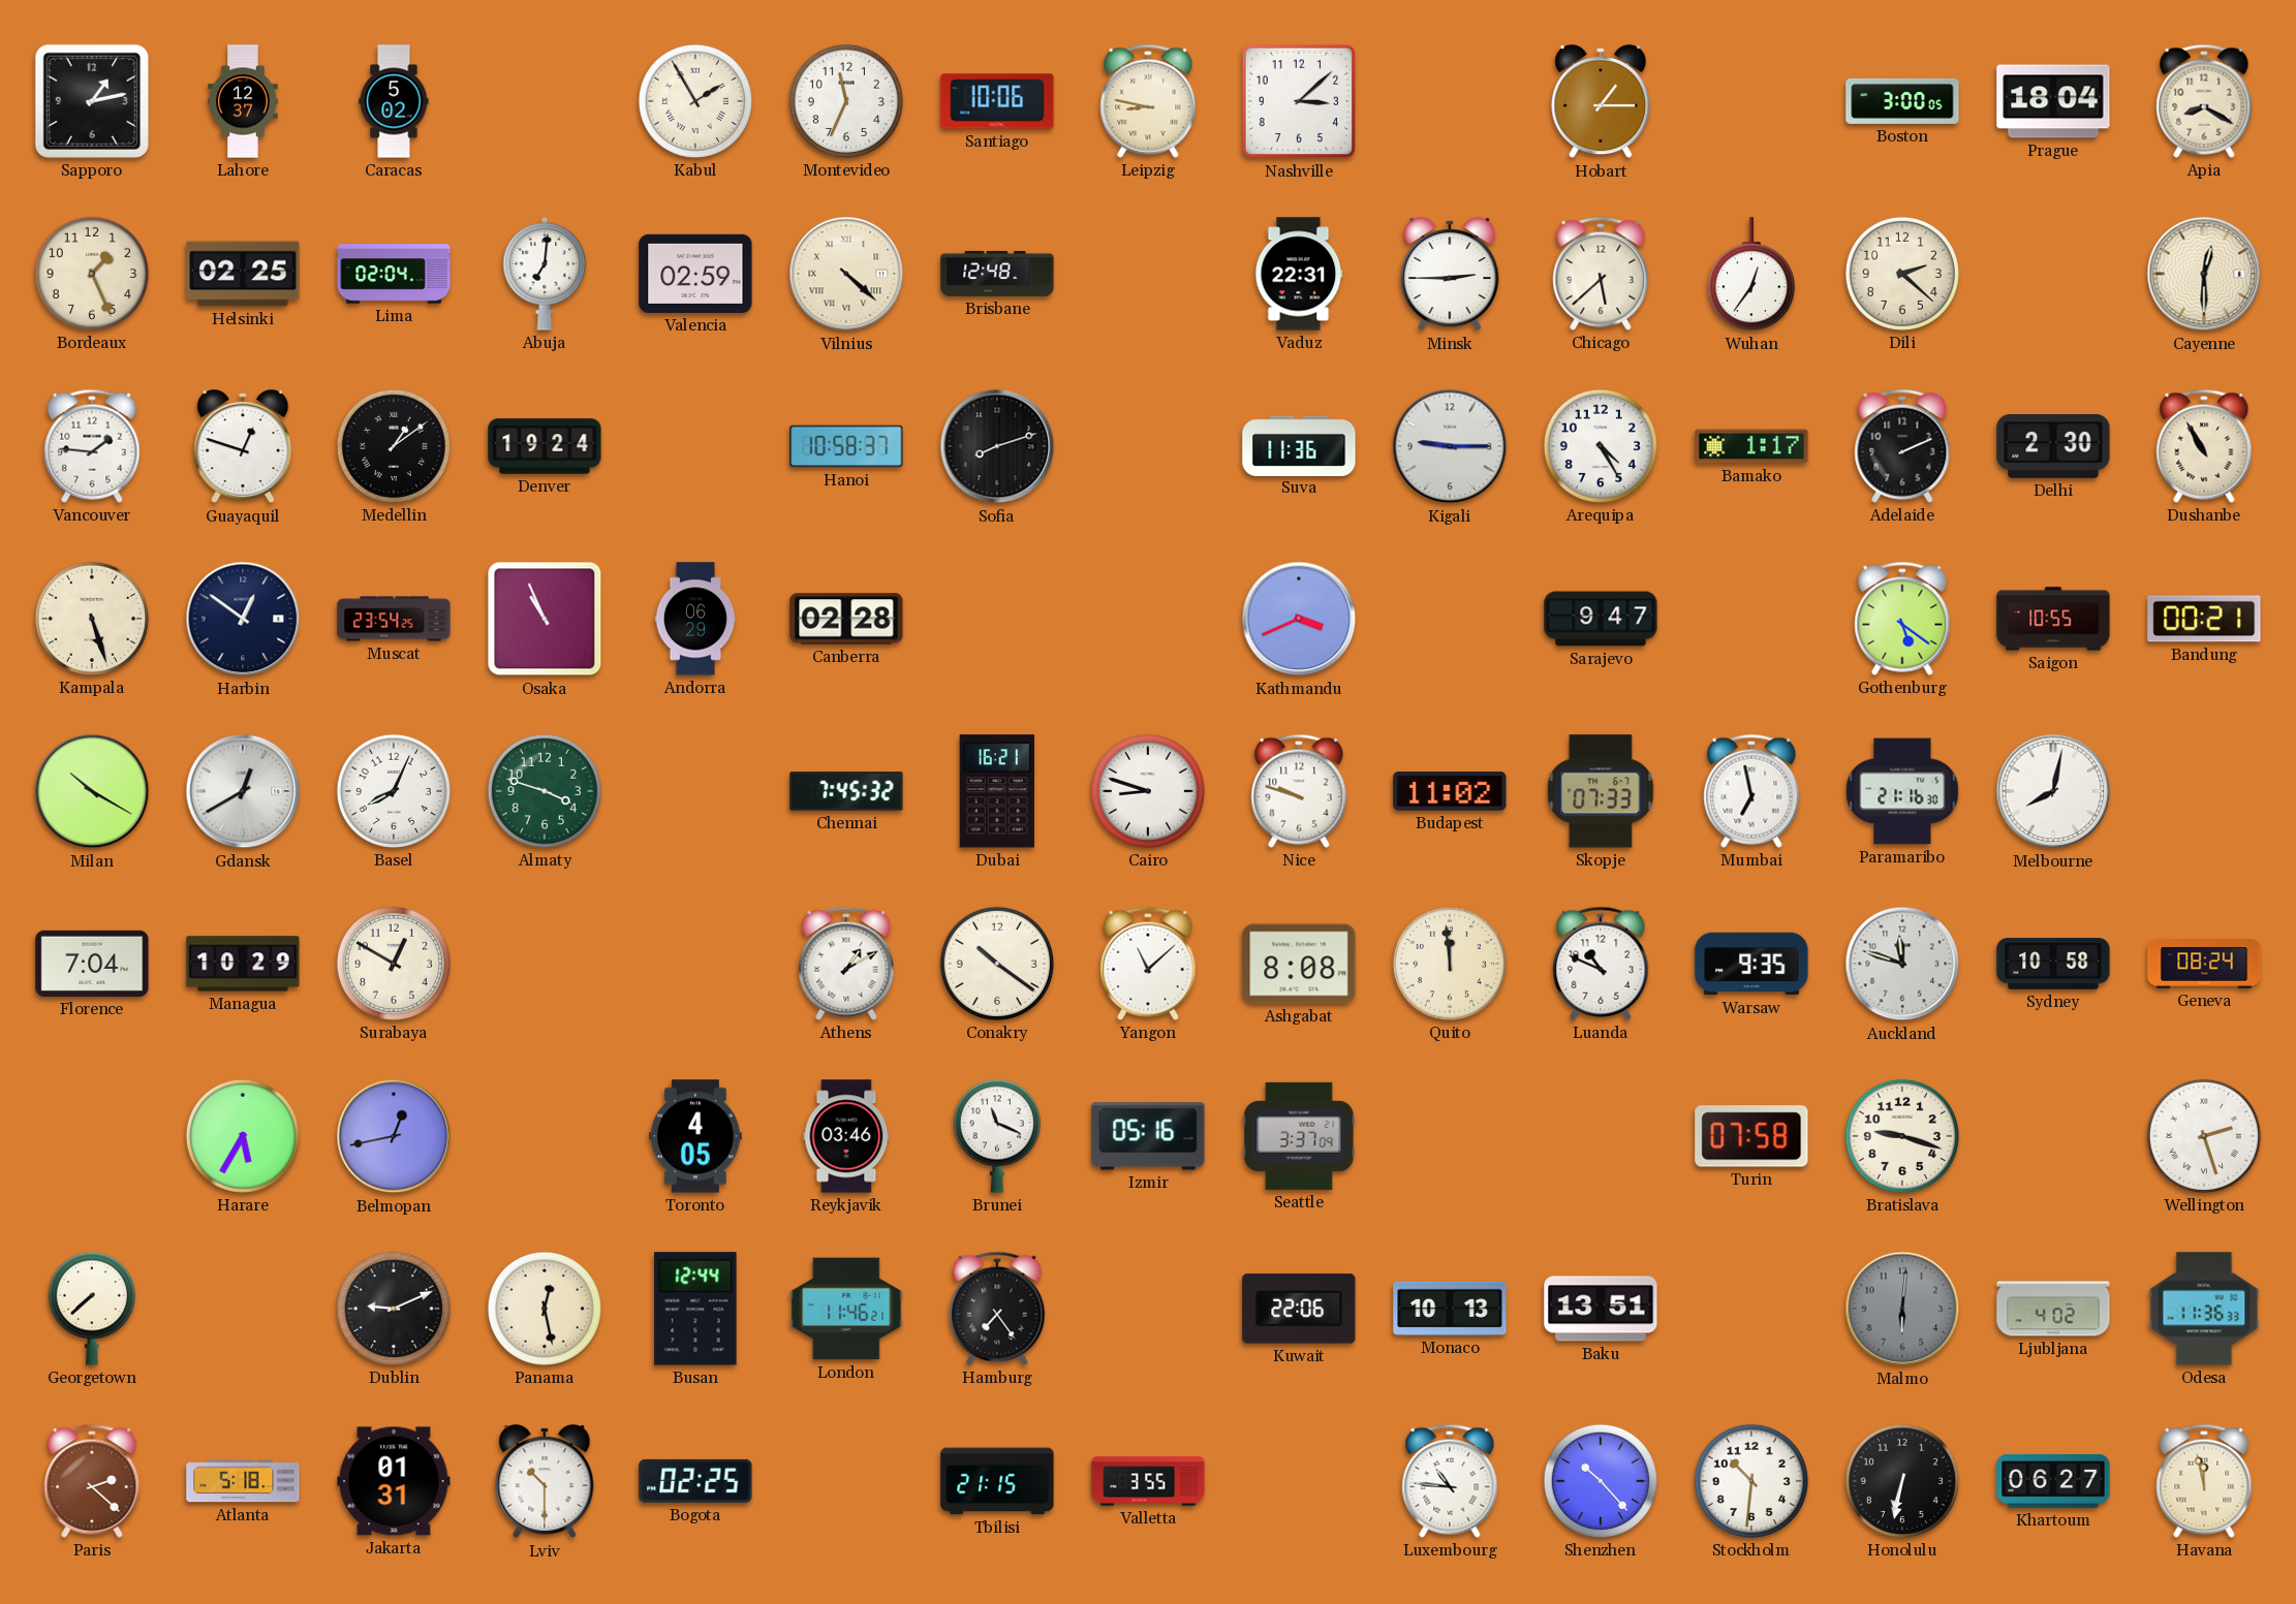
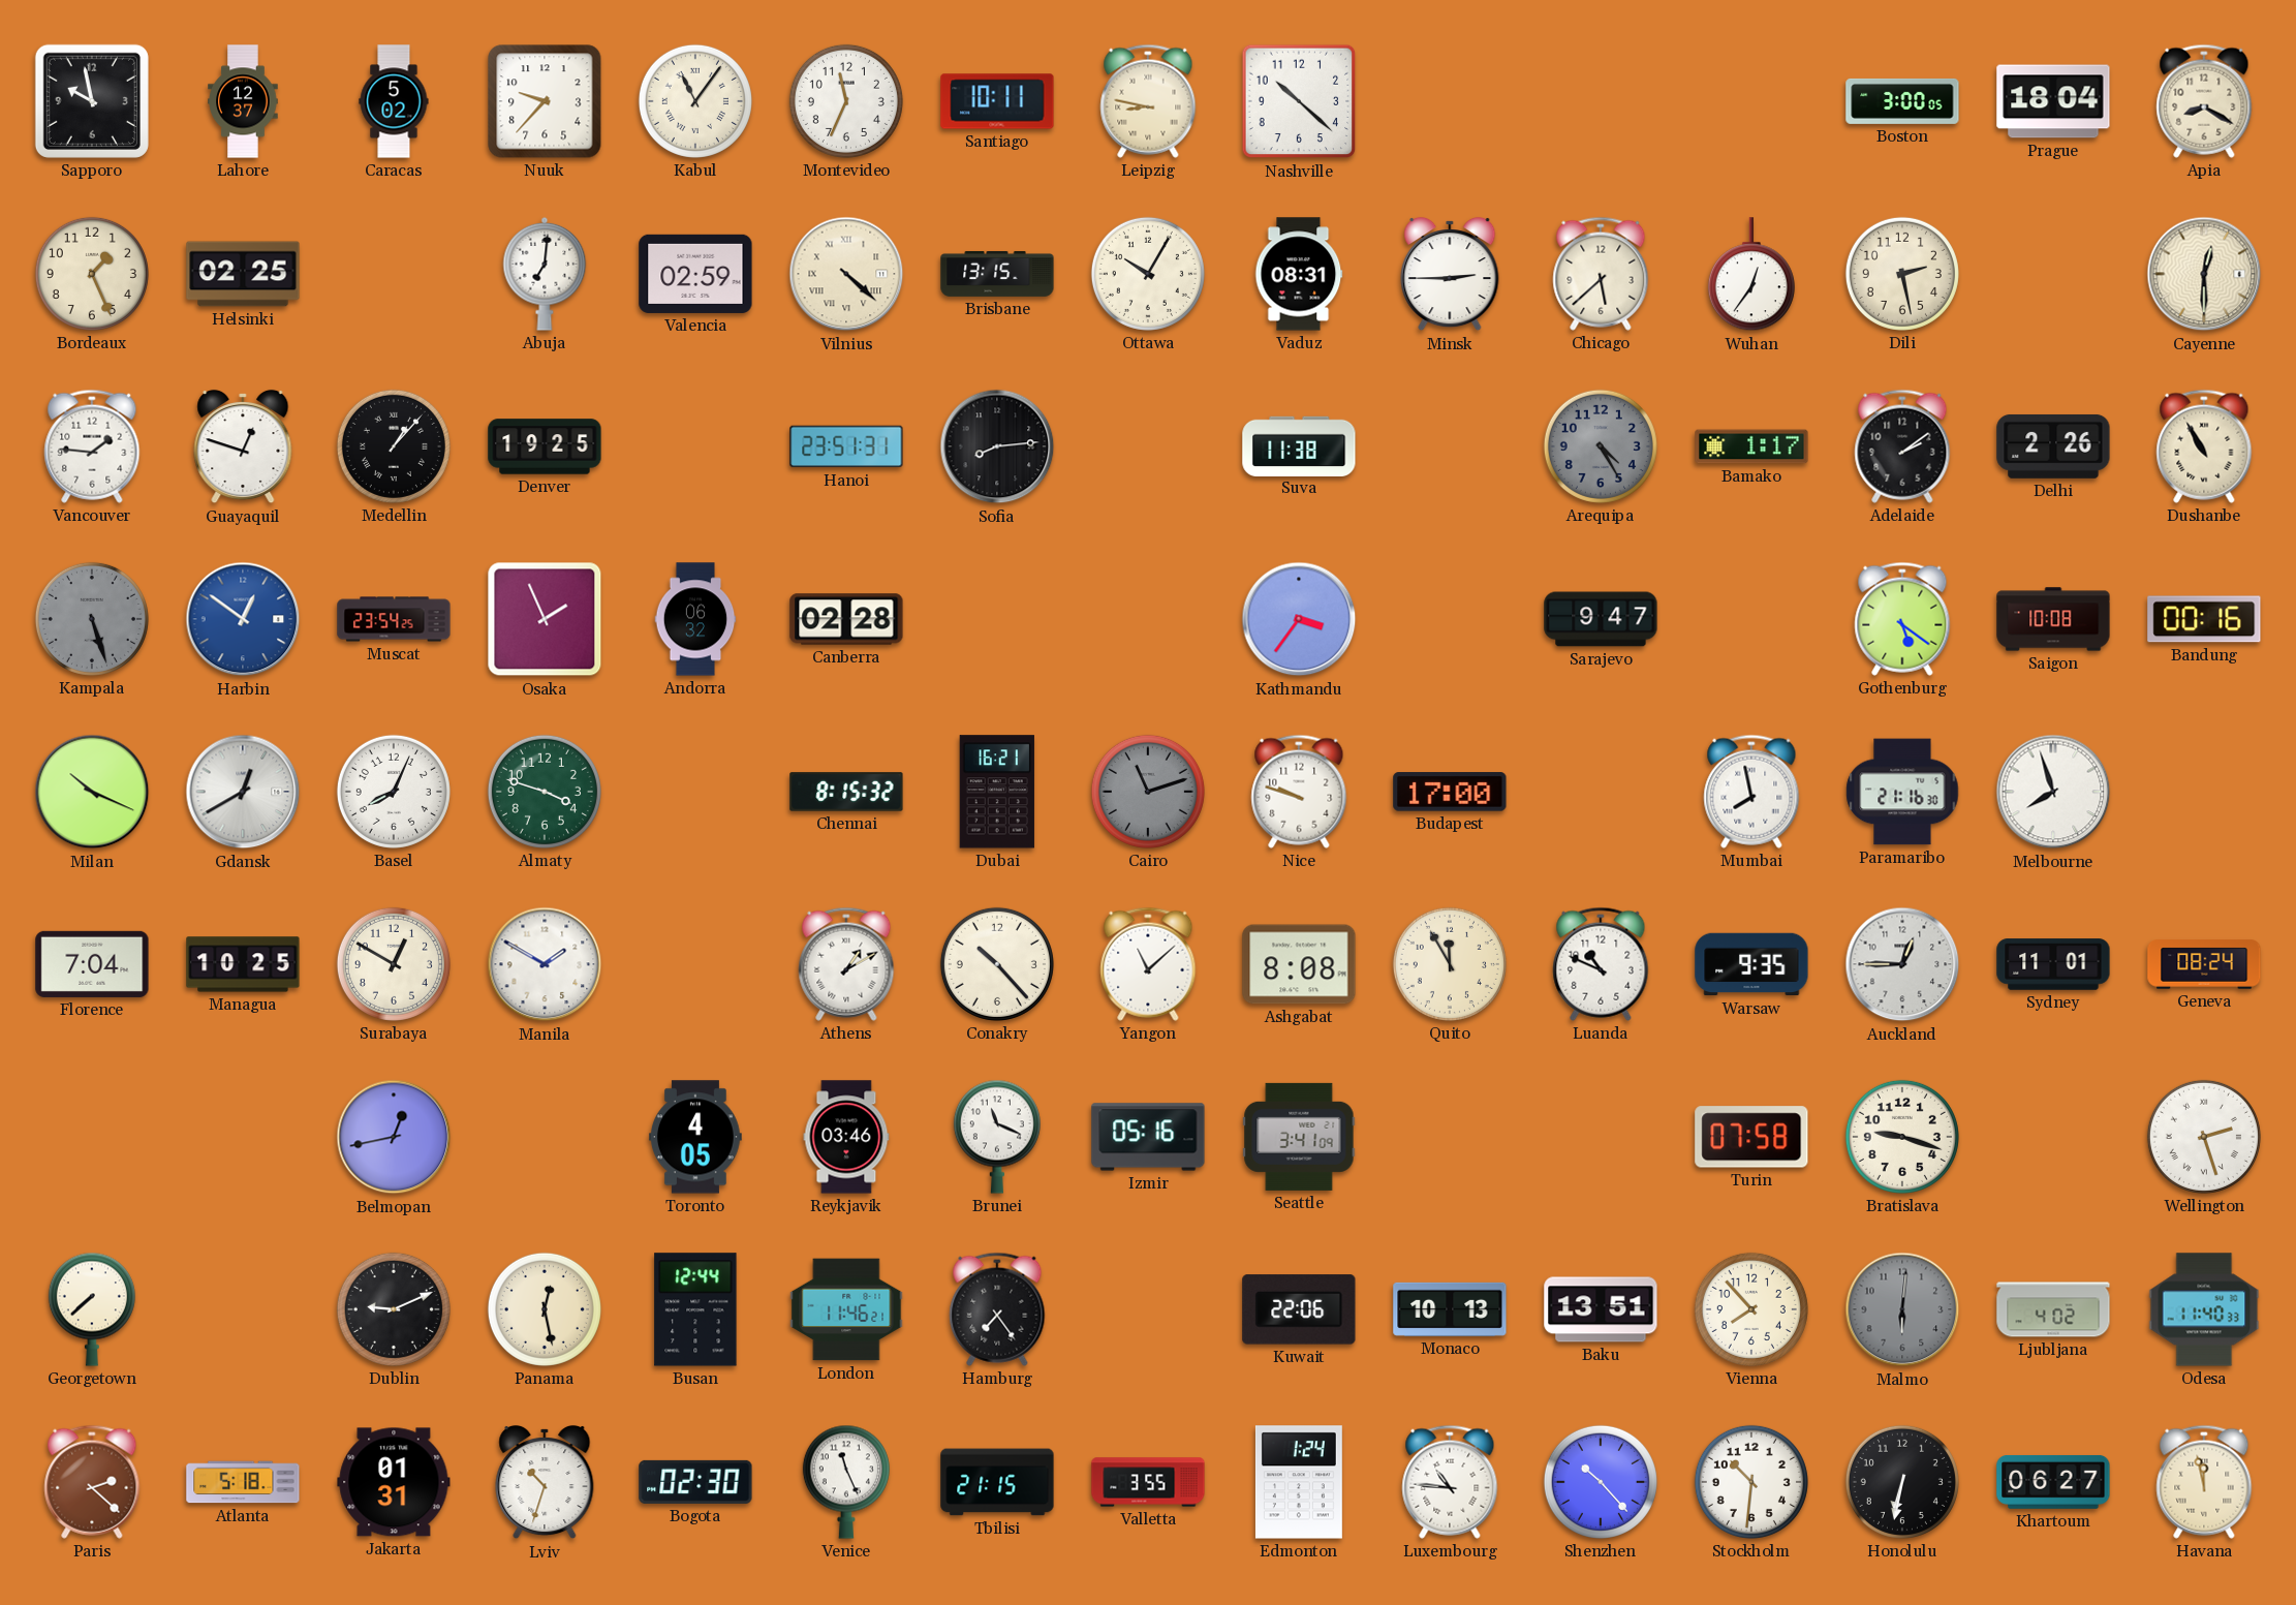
Sapporo: 1:13 -> 9:58
Nuuk: none -> 9:37
Kabul: 1:55 -> 11:06
Santiago: 10:06 -> 10:11
Nashville: 3:08 -> 10:22
Hobart: 1:15 -> none
Lima: 02:04 -> none
Brisbane: 12:48 -> 13:15
Ottawa: none -> 10:05
Vaduz: 22:31 -> 08:31
Dili: 2:22 -> 2:28
Medellin: 1:09 -> 1:07
Denver: 19:24 -> 19:25
Hanoi: 10:58 -> 23:51
Sofia: 8:12 -> 8:14
Suva: 11:36 -> 11:38
Kigali: 9:15 -> none
Arequipa dial: white -> grey
Adelaide: 2:11 -> 2:09
Delhi: 2:30 -> 2:26
Kampala dial: cream -> grey
Harbin dial: navy -> blue
Osaka: 10:56 -> 1:56
Andorra: 06:29 -> 06:32
Kathmandu: 3:41 -> 3:36
Saigon: 10:55 -> 10:08
Bandung: 00:21 -> 00:16
Milan: 10:20 -> 10:19
Chennai: 7:45 -> 8:15
Cairo: 8:48 -> 11:12
Cairo dial: white -> grey
Budapest: 11:02 -> 17:00
Skopje: 07:33 -> none
Mumbai: 6:58 -> 7:58
Melbourne: 8:02 -> 7:57
Managua: 10:29 -> 10:25
Manila: none -> 1:50
Conakry: 10:21 -> 10:23
Quito: 11:59 -> 11:55
Auckland: 11:48 -> 12:45
Sydney: 10:58 -> 11:01
Harare: 5:35 -> none
Seattle: 3:37 -> 3:41
Vienna: none -> 7:53
Odesa: 11:36 -> 11:40
Lviv: 10:30 -> 10:33
Bogota: 02:25 -> 02:30
Venice: none -> 11:26
Edmonton: none -> 1:24
